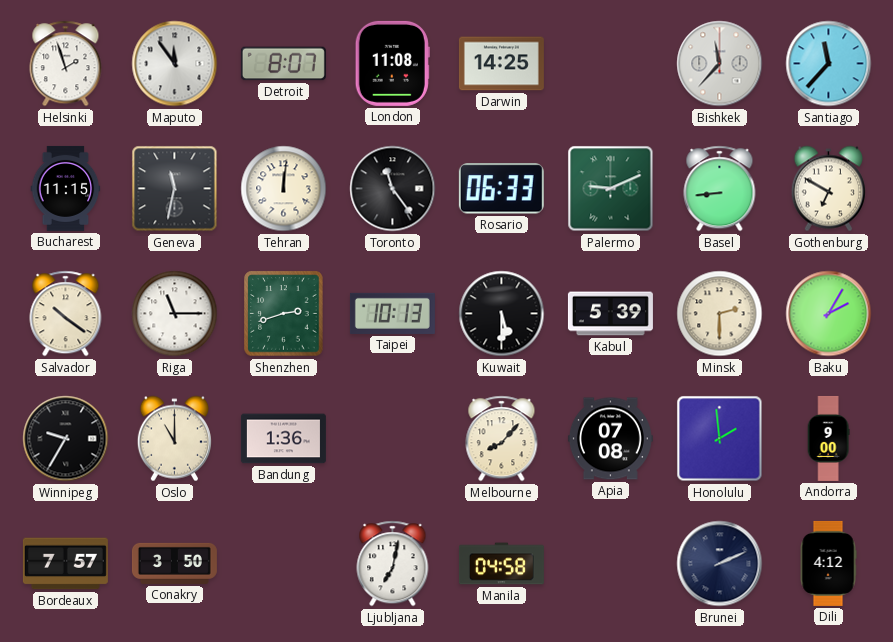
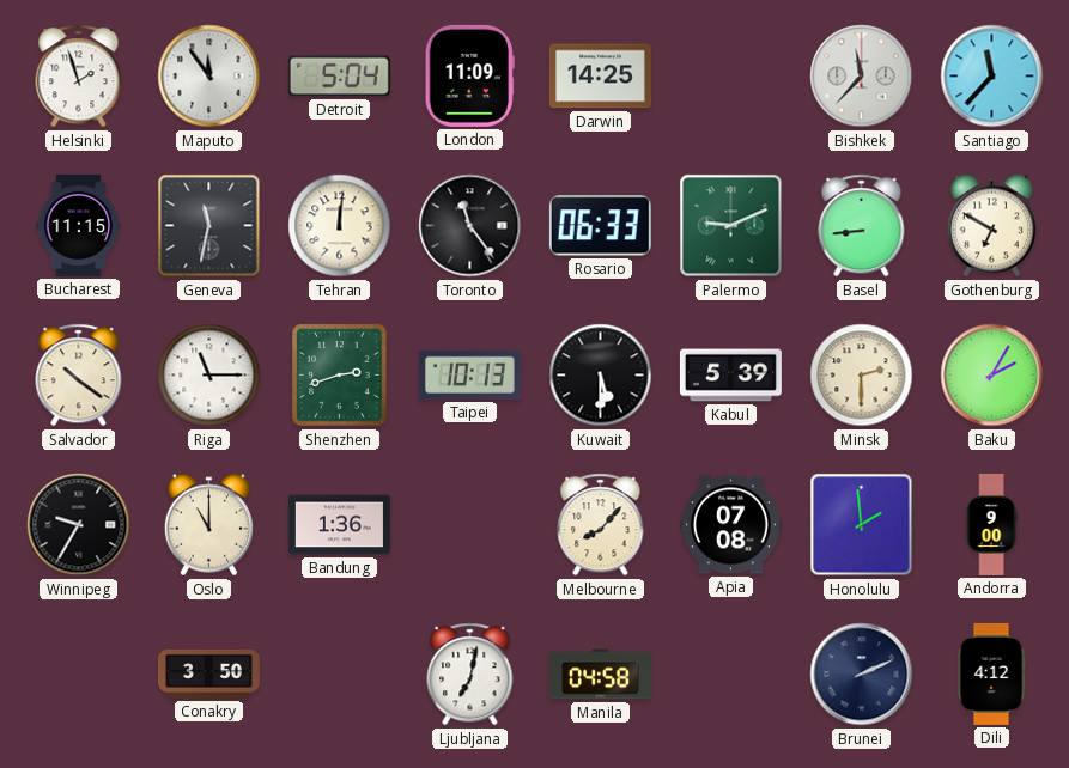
Detroit: 8:07 -> 5:04
London: 11:08 -> 11:09
Bordeaux: 7:57 -> none
